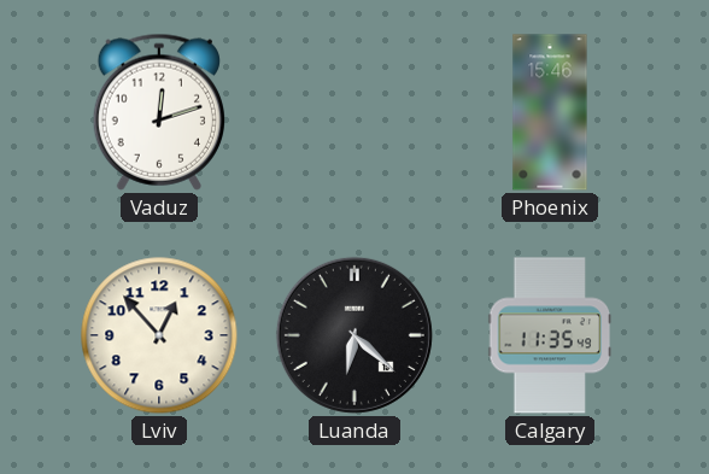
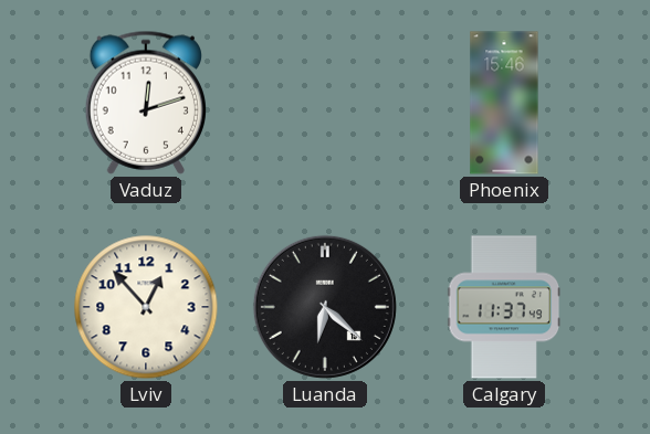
Calgary: 11:35 -> 11:37
